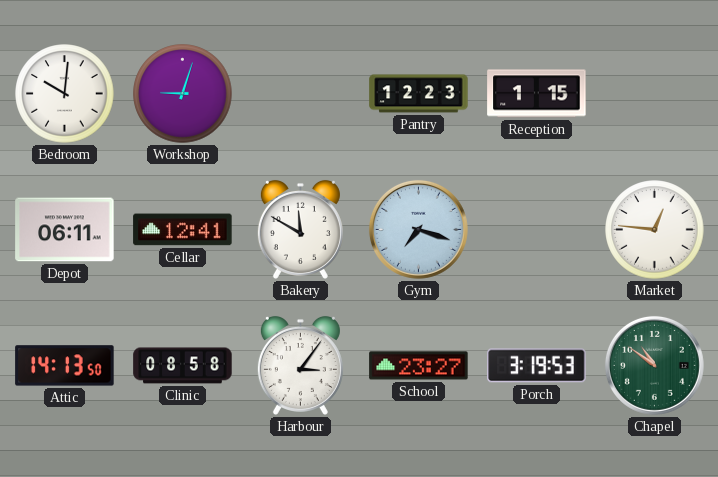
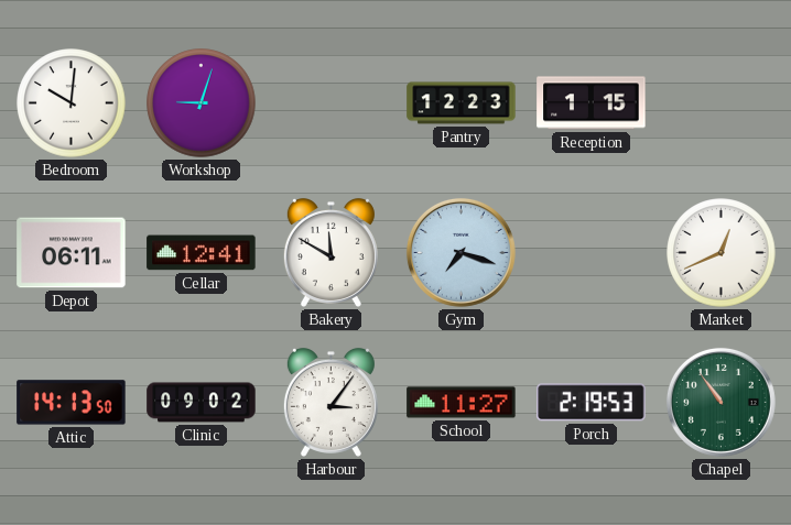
Market: 12:46 -> 12:41
Clinic: 08:58 -> 09:02
School: 23:27 -> 11:27
Porch: 3:19 -> 2:19
Chapel: 10:51 -> 10:54
